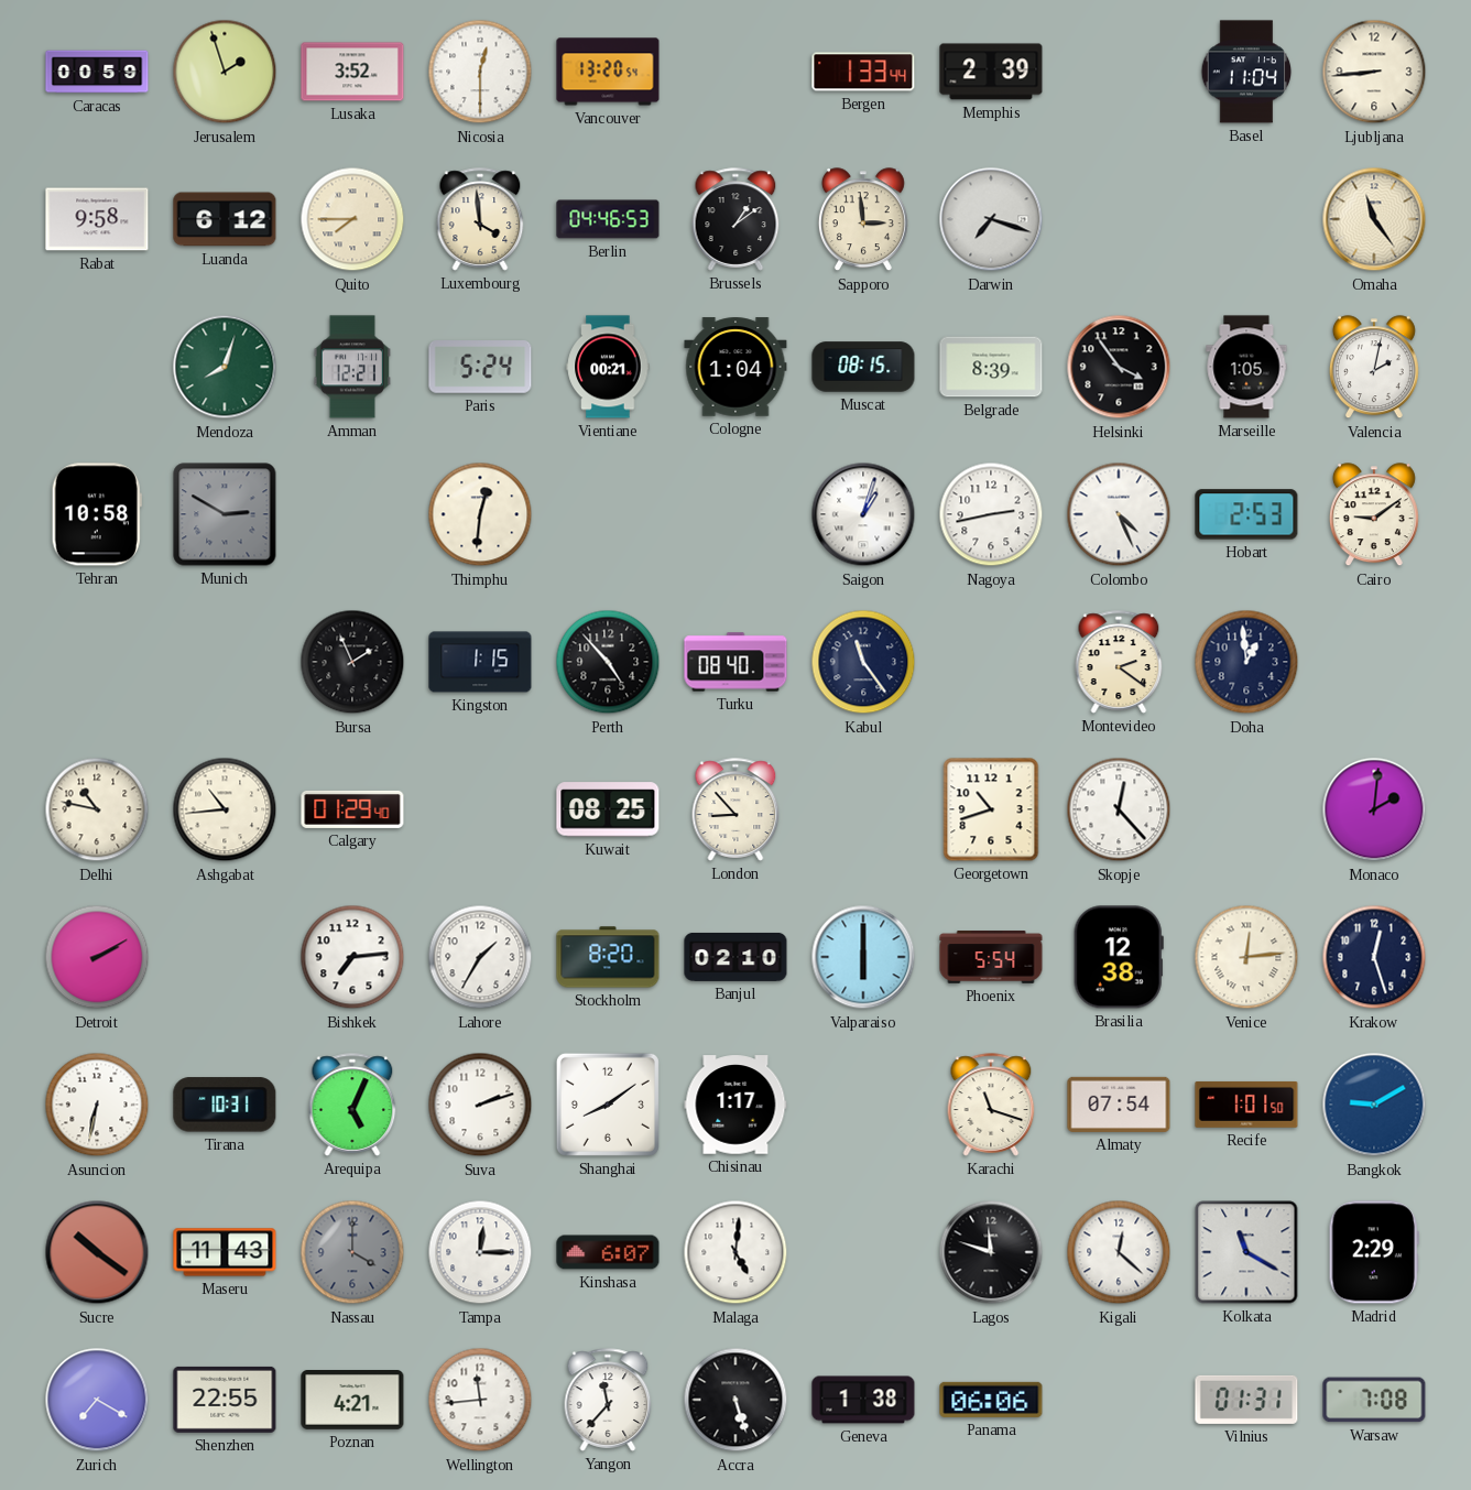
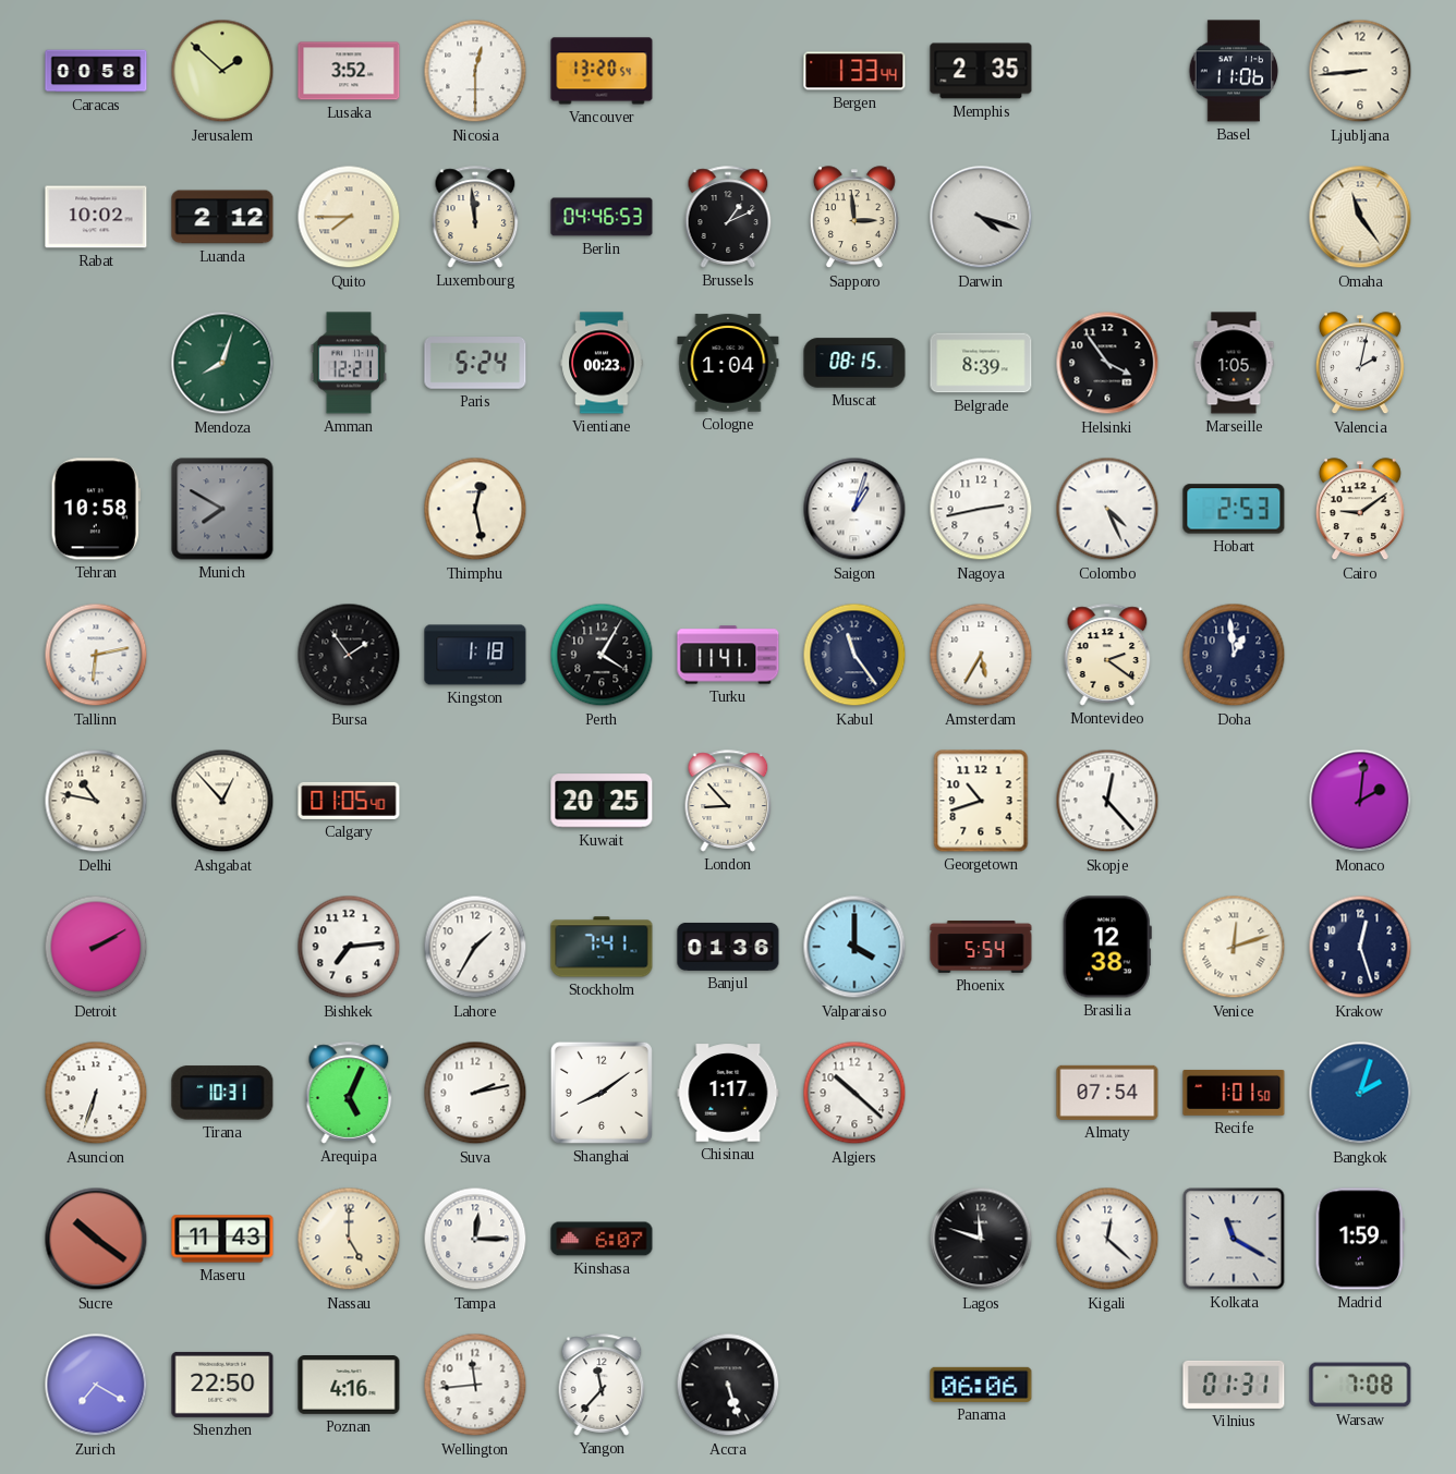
Caracas: 00:59 -> 00:58
Jerusalem: 1:57 -> 1:52
Memphis: 2:39 -> 2:35
Basel: 11:04 -> 11:06
Rabat: 9:58 -> 10:02
Luanda: 6:12 -> 2:12
Luxembourg: 3:59 -> 11:59
Brussels: 1:09 -> 1:11
Darwin: 7:18 -> 4:18
Vientiane: 00:21 -> 00:23
Munich: 2:50 -> 7:50
Thimphu: 12:31 -> 12:28
Tallinn: none -> 6:13
Bursa: 1:56 -> 1:54
Kingston: 1:15 -> 1:18
Perth: 4:53 -> 4:05
Turku: 08:40 -> 11:41
Amsterdam: none -> 5:35
Ashgabat: 10:44 -> 12:53
Calgary: 01:29 -> 01:05
Kuwait: 08:25 -> 20:25
Stockholm: 8:20 -> 7:41
Banjul: 02:10 -> 01:36
Valparaiso: 6:00 -> 4:00
Venice: 12:14 -> 12:12
Asuncion: 6:32 -> 6:33
Suva: 2:12 -> 2:13
Algiers: none -> 10:22
Karachi: 11:18 -> none
Bangkok: 9:10 -> 2:03
Nassau: 4:00 -> 5:00
Nassau dial: grey -> cream
Malaga: 5:01 -> none
Madrid: 2:29 -> 1:59
Shenzhen: 22:55 -> 22:50
Poznan: 4:21 -> 4:16
Geneva: 1:38 -> none
